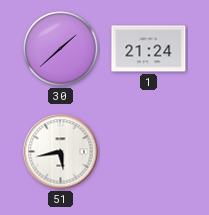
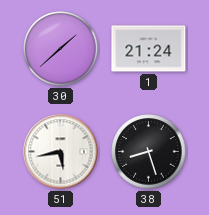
38: none -> 8:27
